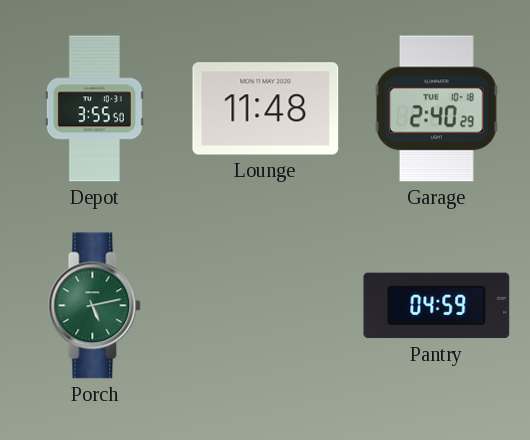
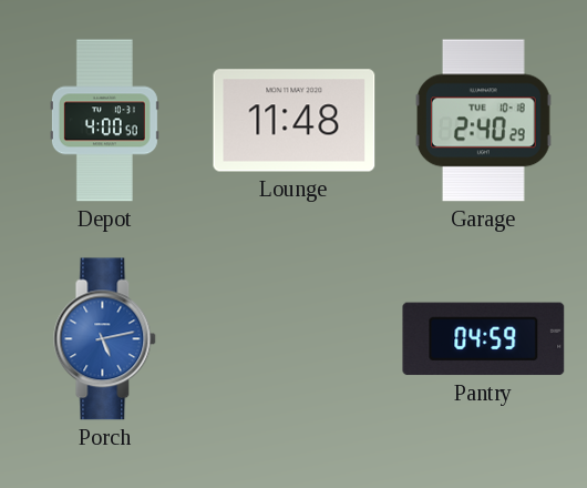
Depot: 3:55 -> 4:00
Porch dial: green -> blue
